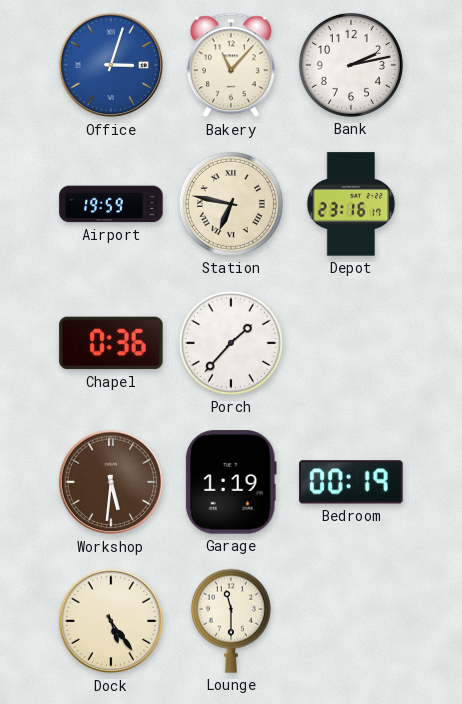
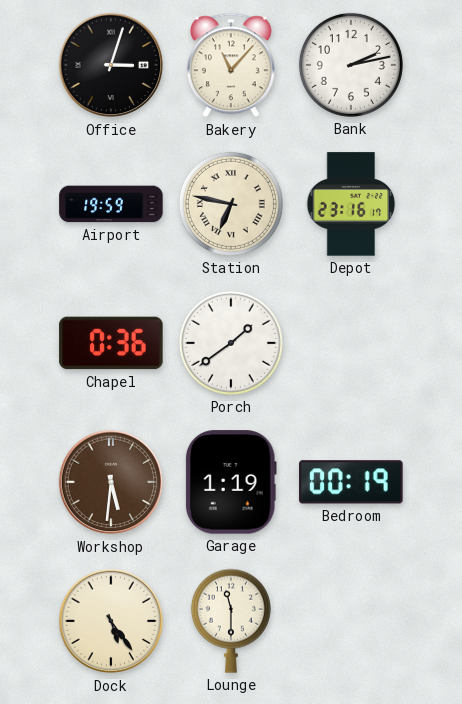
Office dial: blue -> black
Porch: 1:37 -> 1:39
